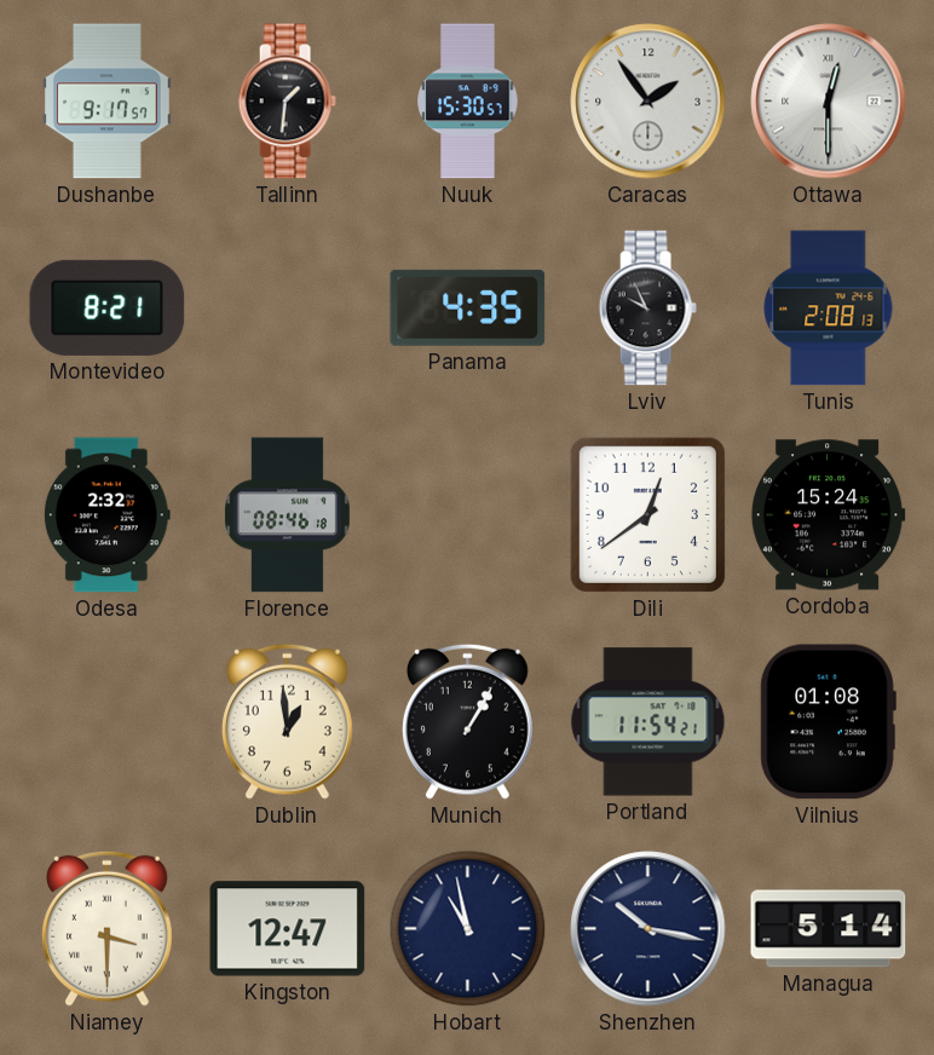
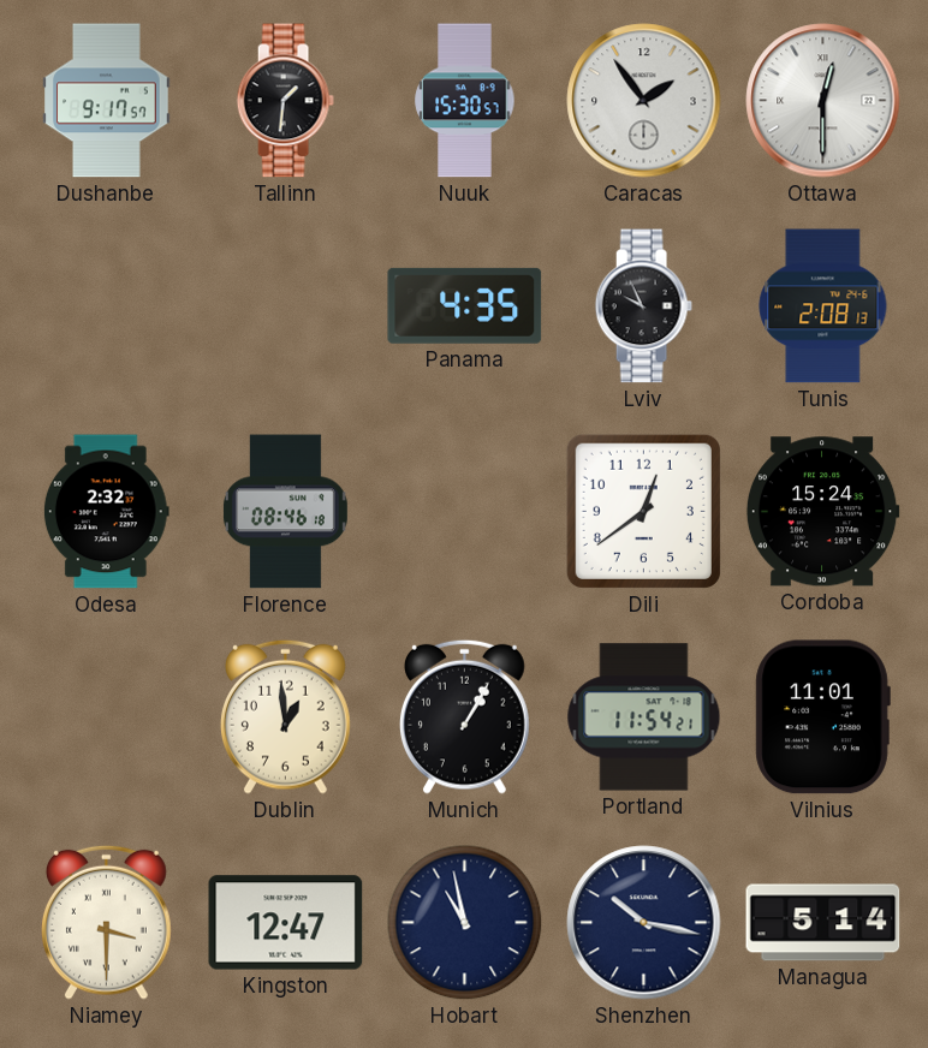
Montevideo: 8:21 -> none
Vilnius: 01:08 -> 11:01
